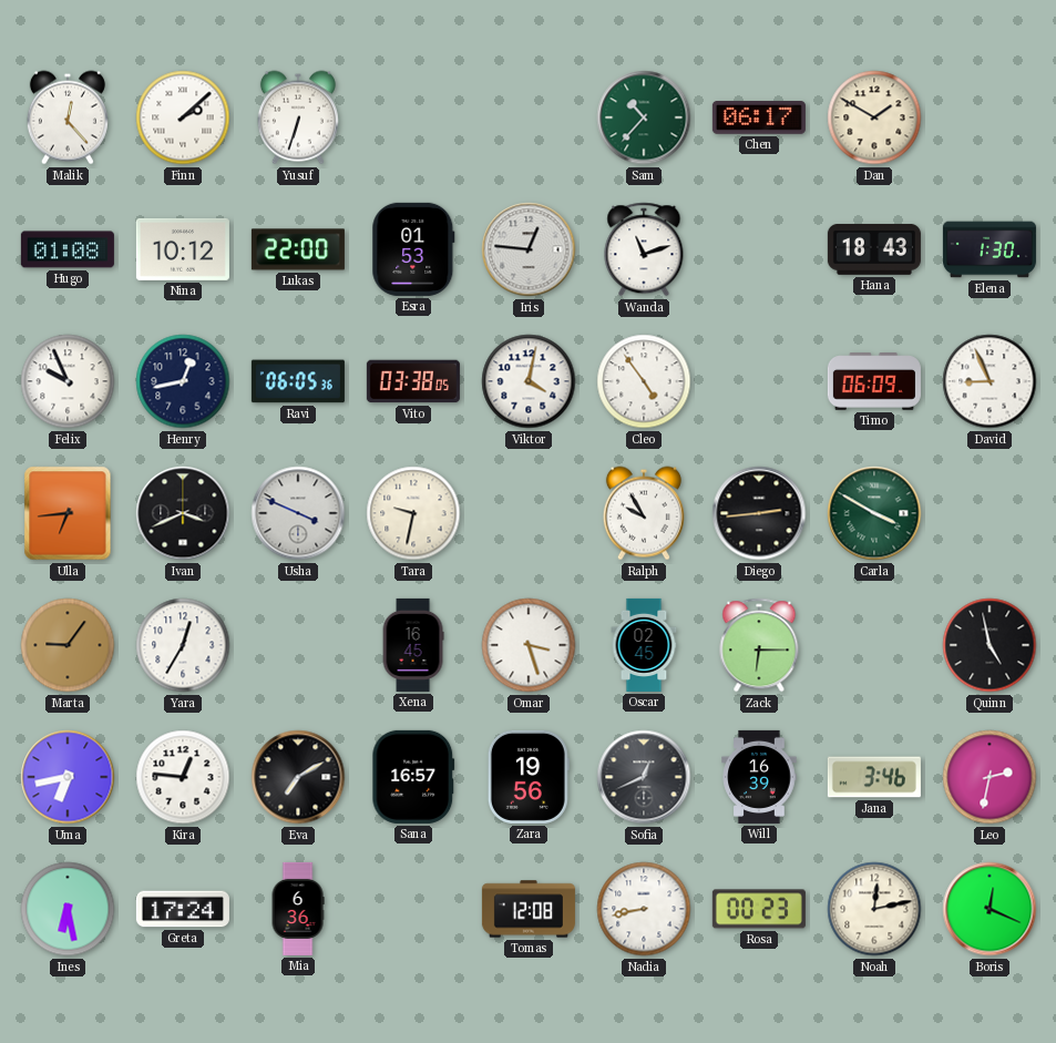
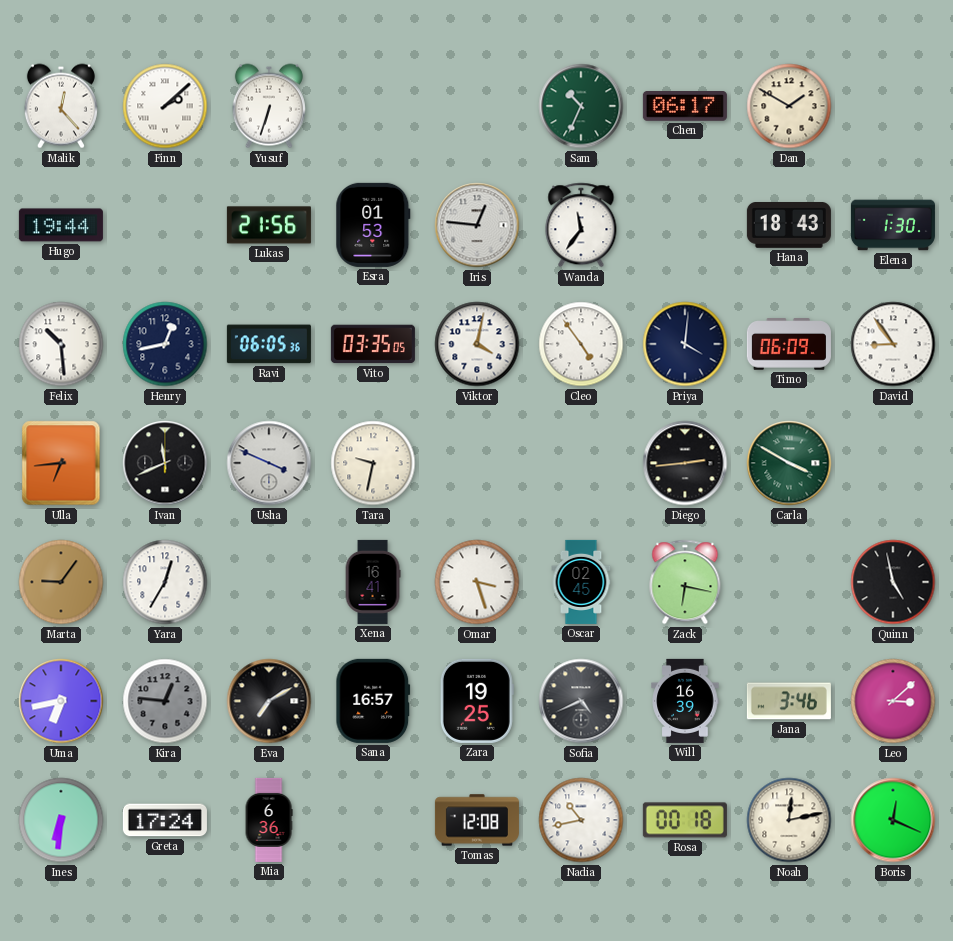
Sam: 10:37 -> 10:34
Hugo: 01:08 -> 19:44
Nina: 10:12 -> none
Lukas: 22:00 -> 21:56
Wanda: 11:12 -> 11:36
Felix: 9:56 -> 10:29
Vito: 03:38 -> 03:35
Priya: none -> 4:01
David: 8:56 -> 8:54
Ivan: 3:41 -> 11:41
Ralph: 9:55 -> none
Xena: 16:45 -> 16:41
Zack: 6:15 -> 6:17
Kira dial: white -> grey
Zara: 19:56 -> 19:25
Sofia: 12:41 -> 4:41
Leo: 2:32 -> 3:08
Ines: 6:28 -> 6:31
Nadia: 8:43 -> 10:43
Rosa: 00:23 -> 00:18
